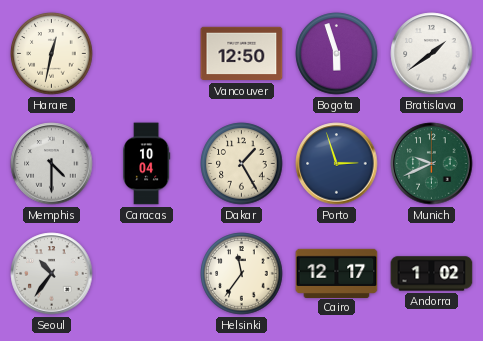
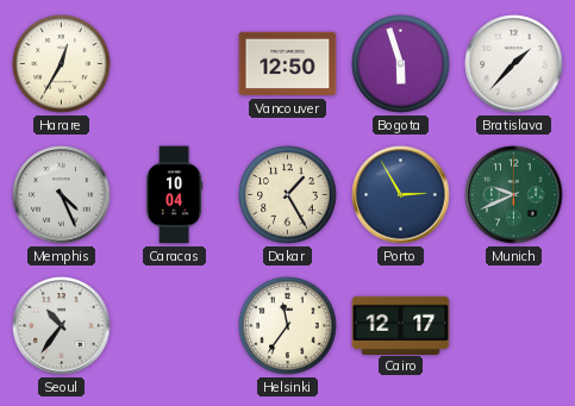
Harare: 12:32 -> 12:35
Bratislava: 1:39 -> 1:37
Memphis: 4:30 -> 4:26
Porto: 2:57 -> 2:55
Andorra: 1:02 -> none
